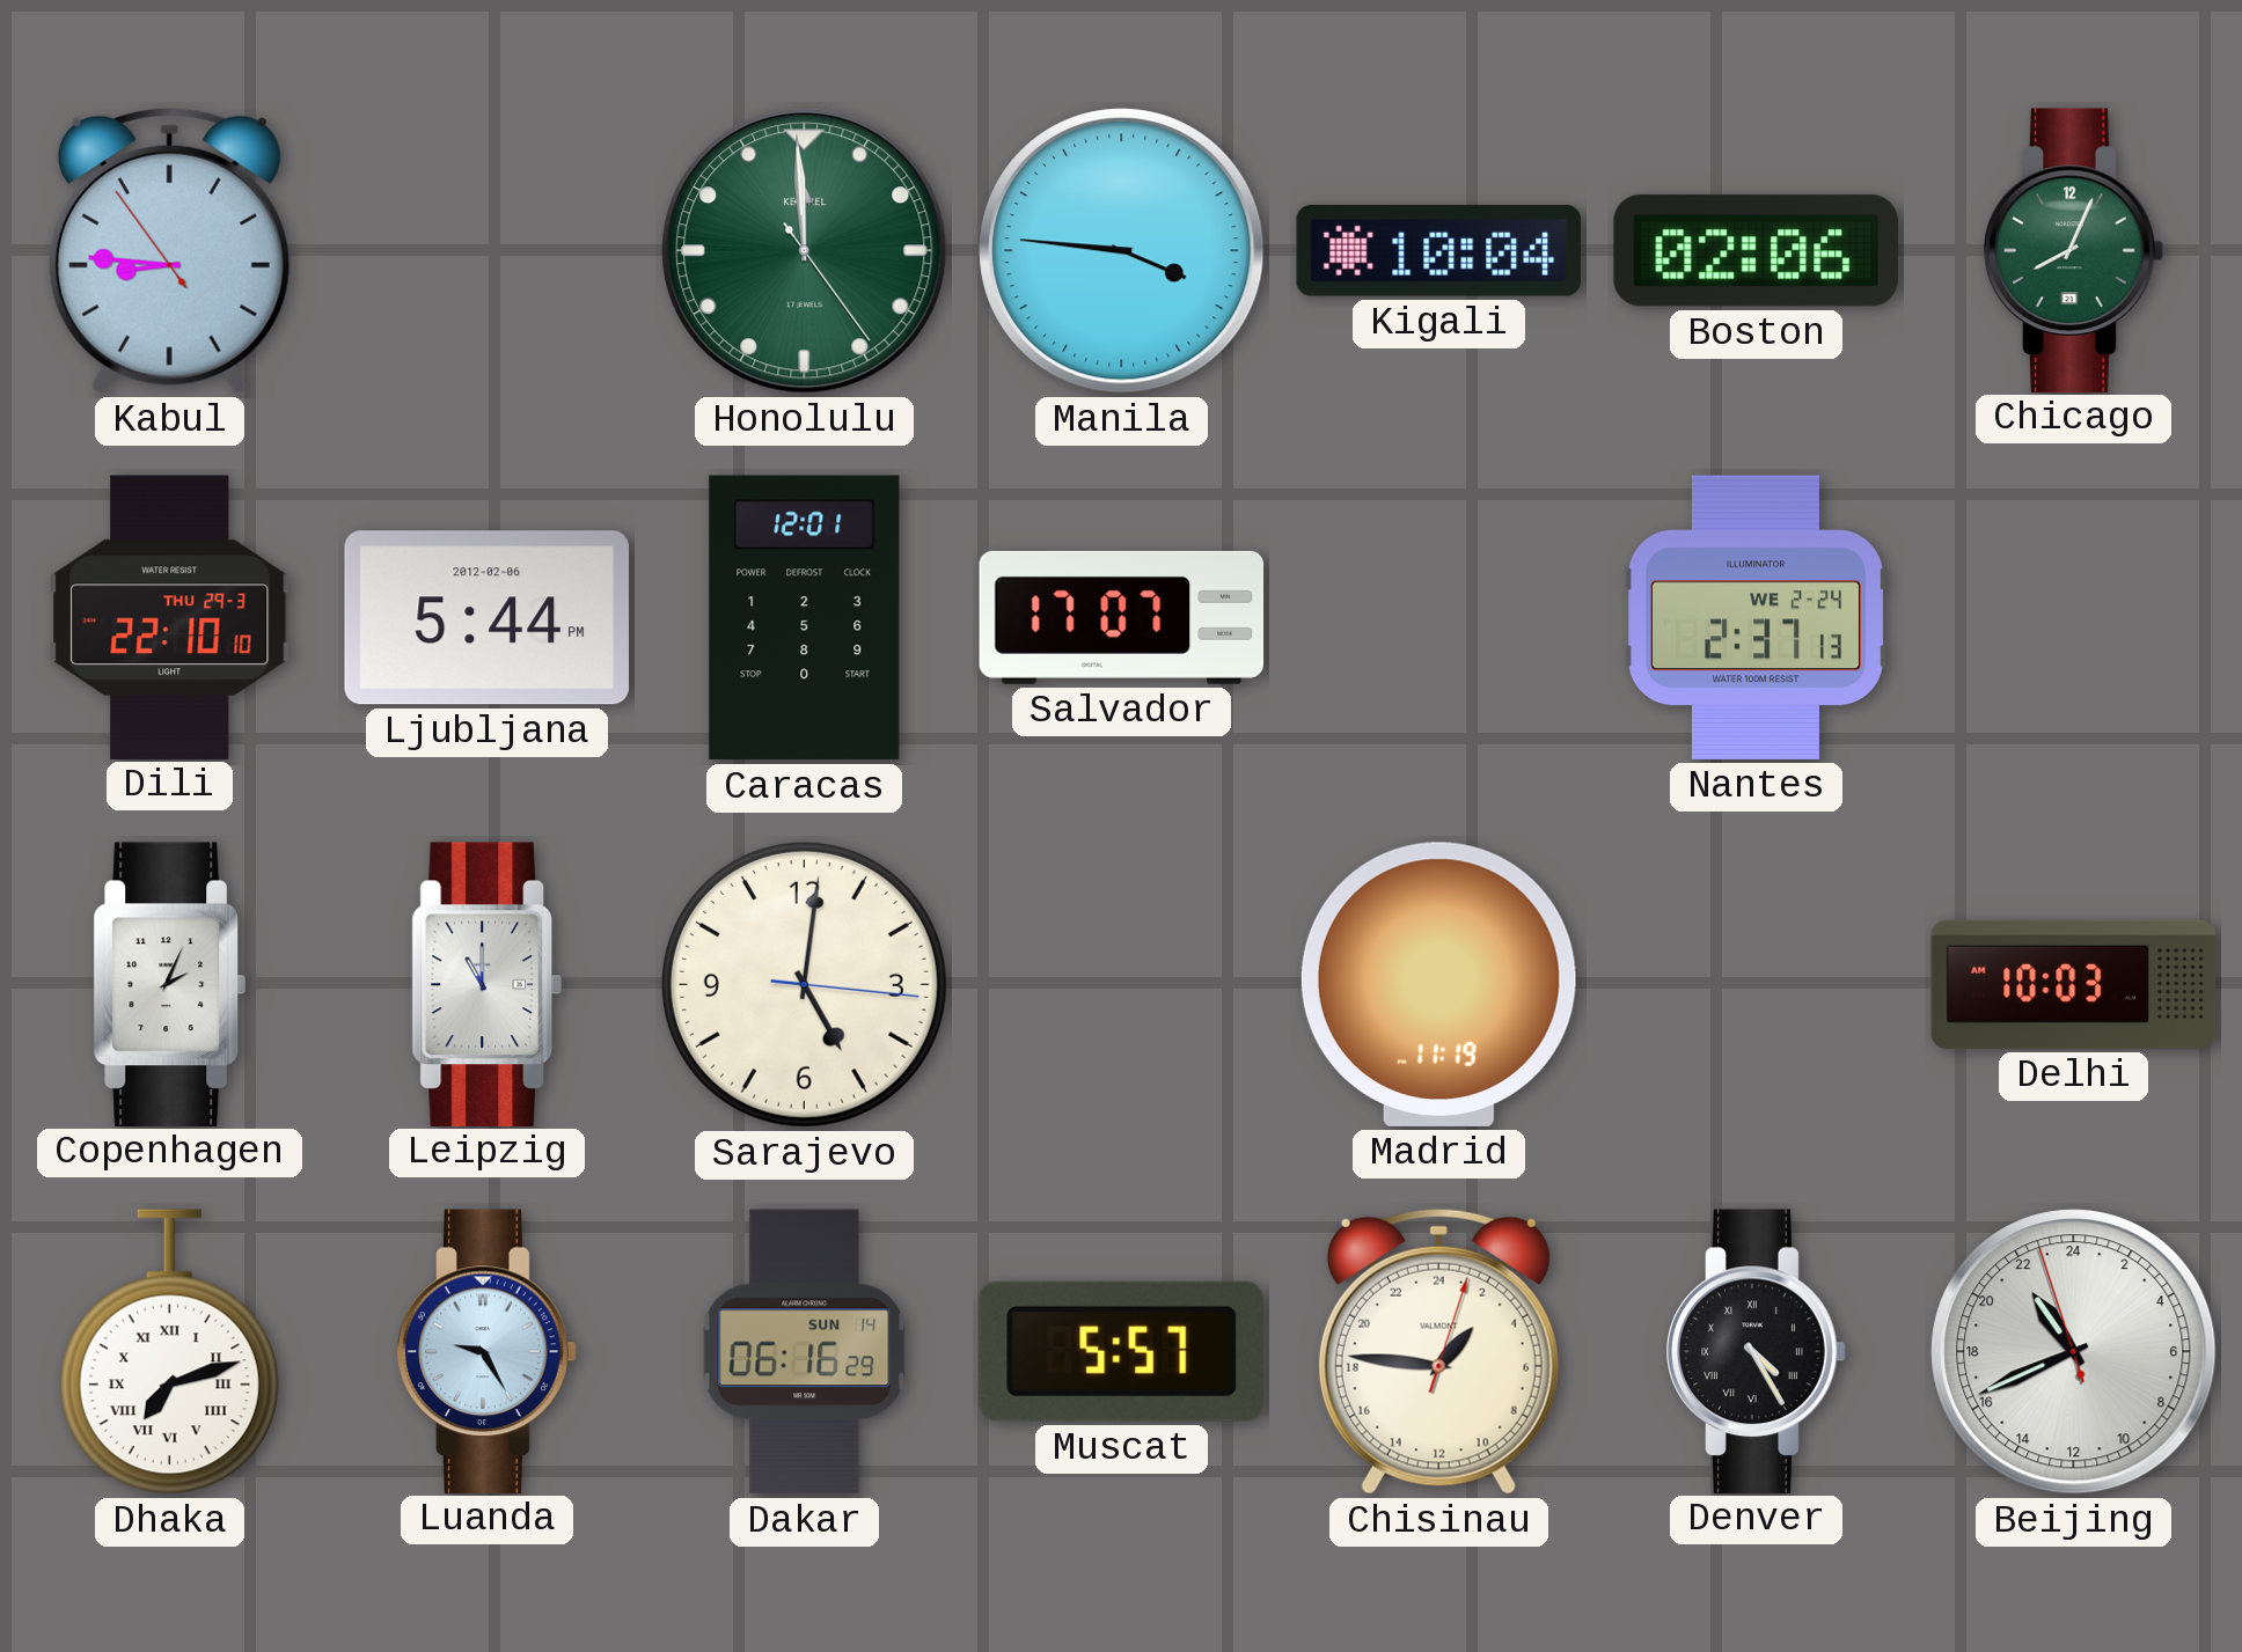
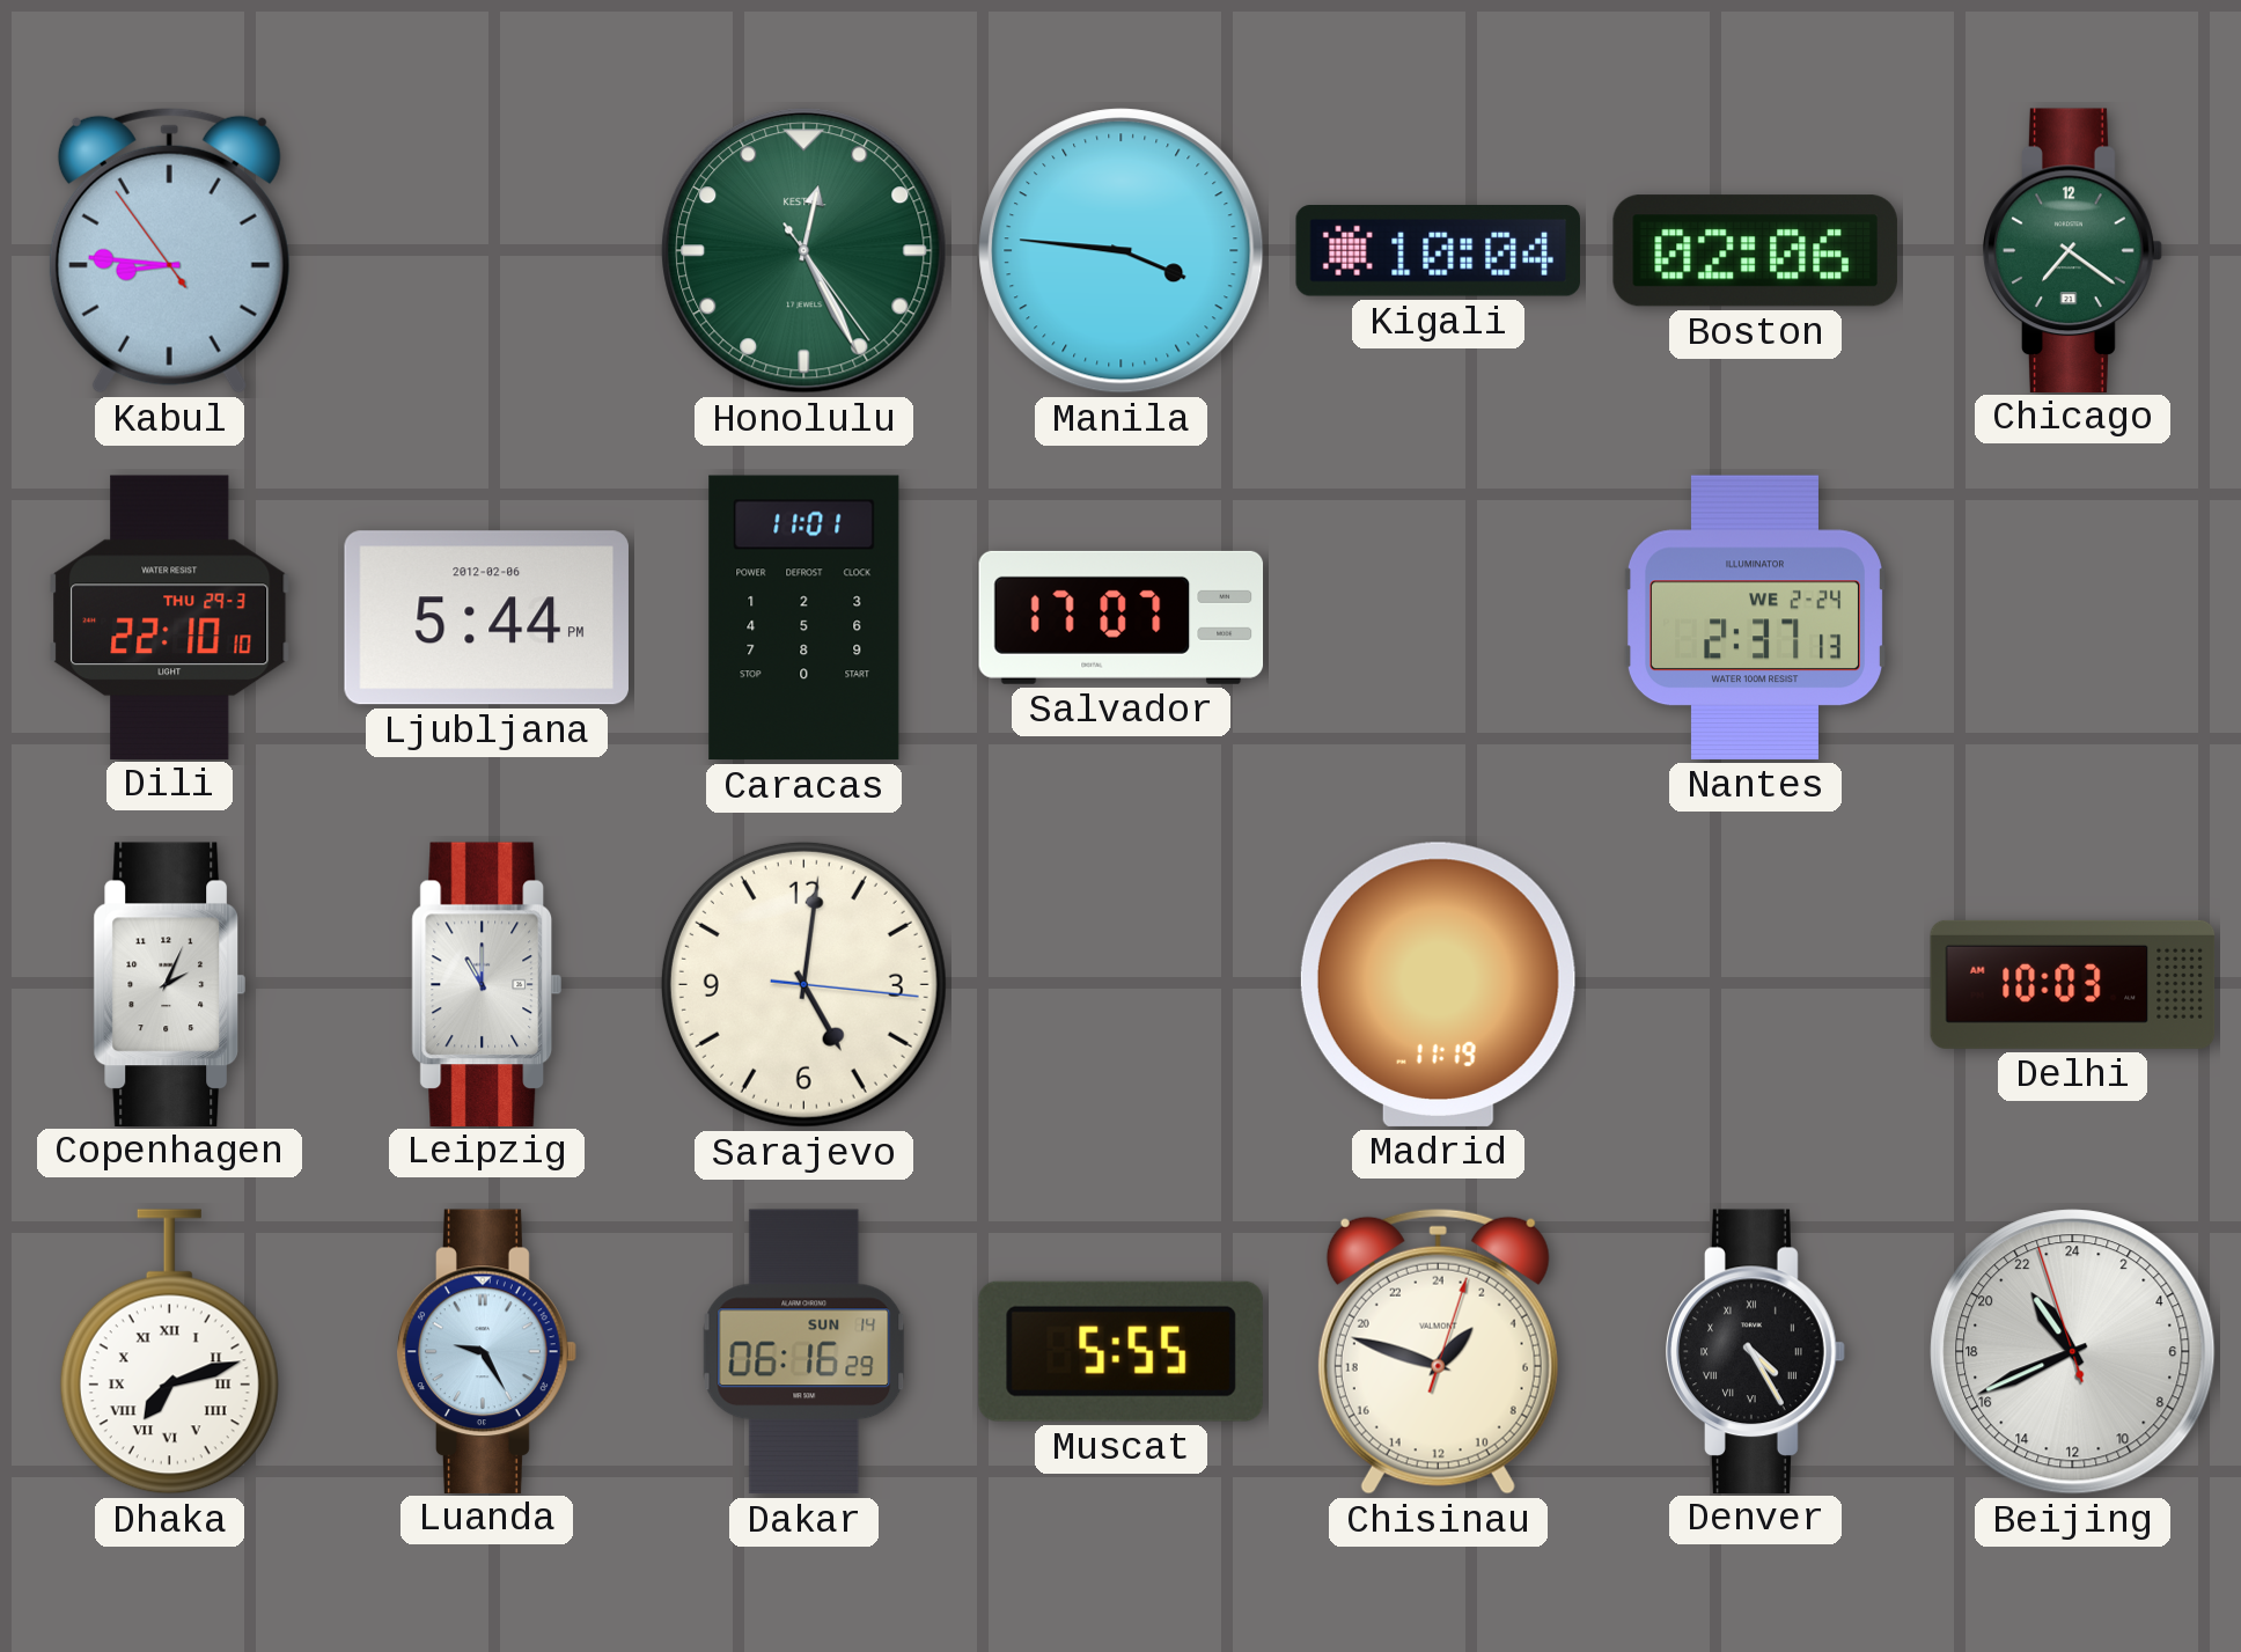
Honolulu: 11:59 -> 12:25
Chicago: 8:04 -> 7:21
Caracas: 12:01 -> 11:01
Muscat: 5:57 -> 5:55
Chisinau: 2:46 -> 2:48
